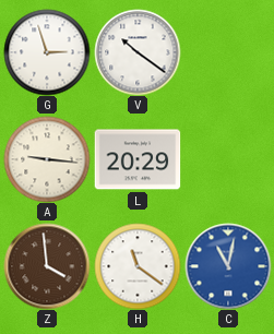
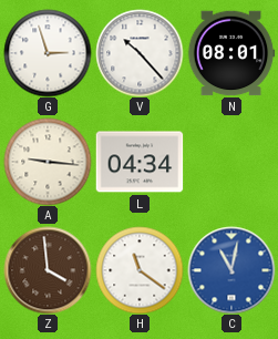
V: 10:21 -> 10:23
N: none -> 08:01
L: 20:29 -> 04:34
